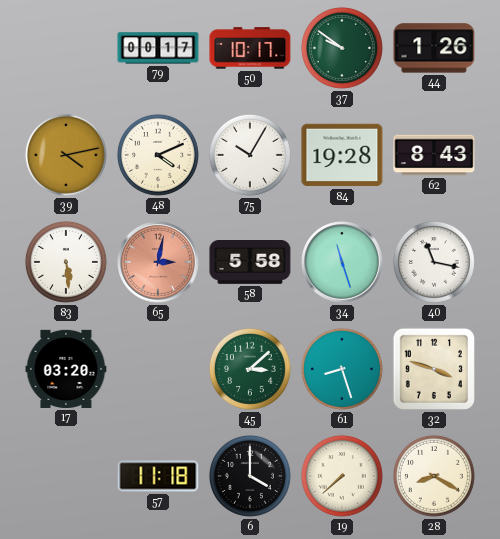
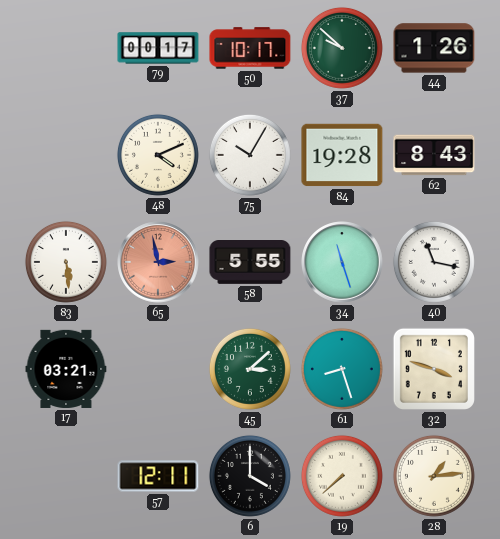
37: 9:51 -> 9:52
39: 4:13 -> none
65: 3:02 -> 2:58
58: 5:58 -> 5:55
17: 03:20 -> 03:21
57: 11:18 -> 12:11
28: 8:20 -> 1:14
